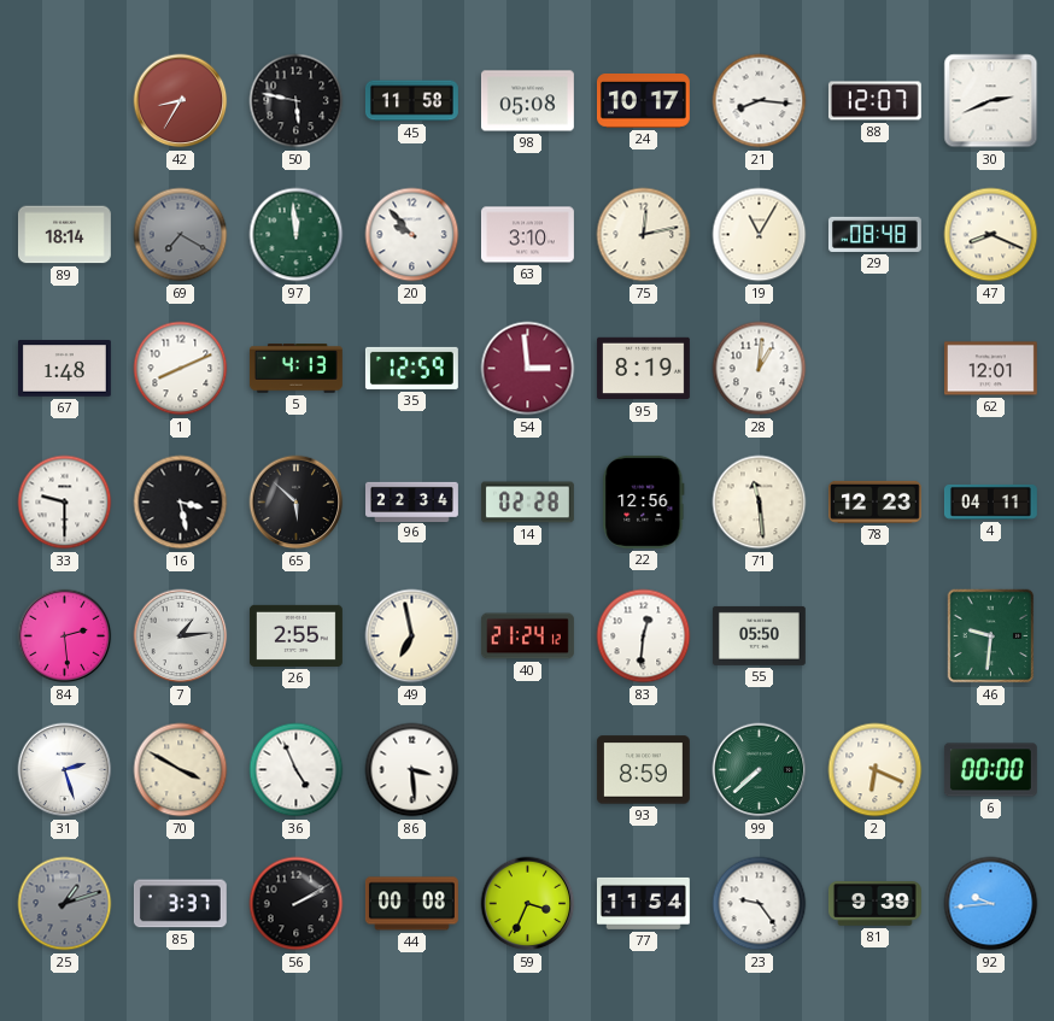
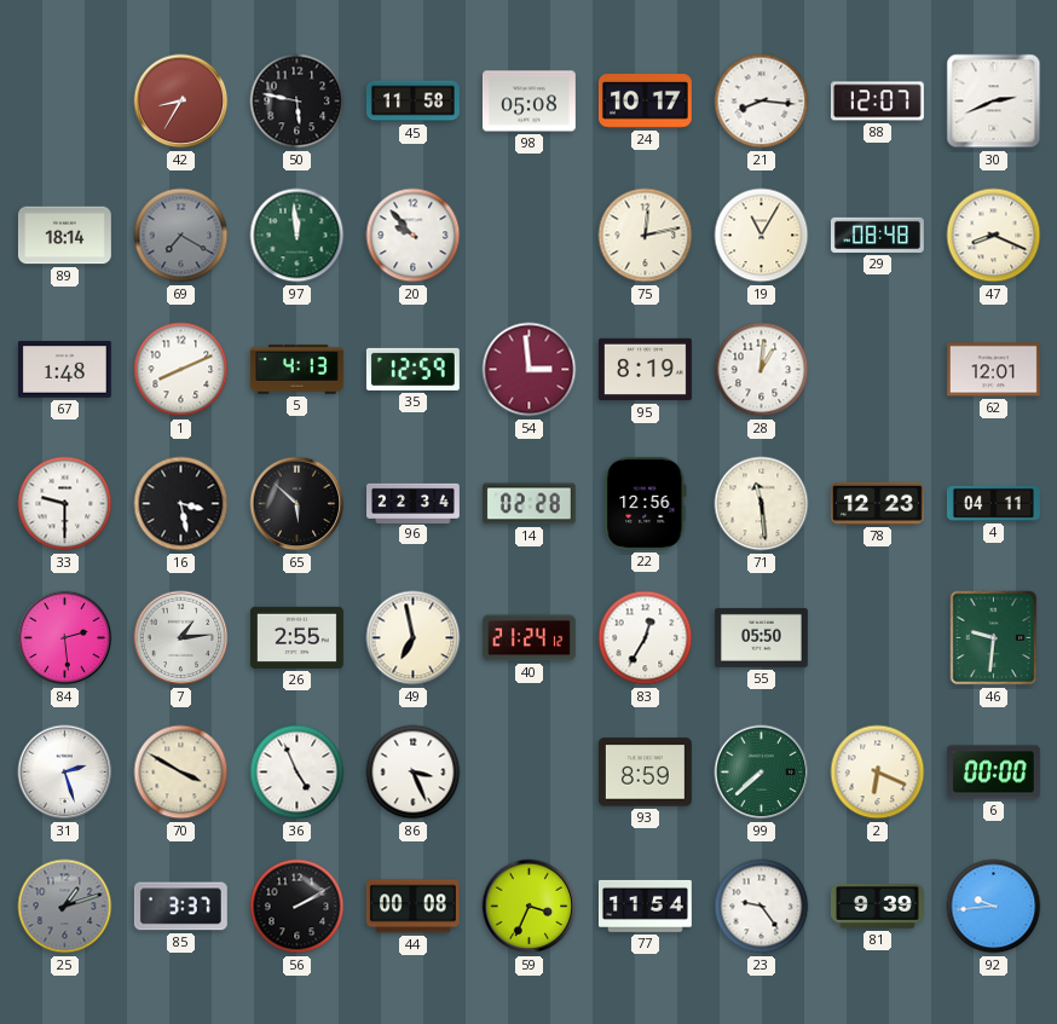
63: 3:10 -> none
83: 12:31 -> 12:35
86: 3:29 -> 3:26
